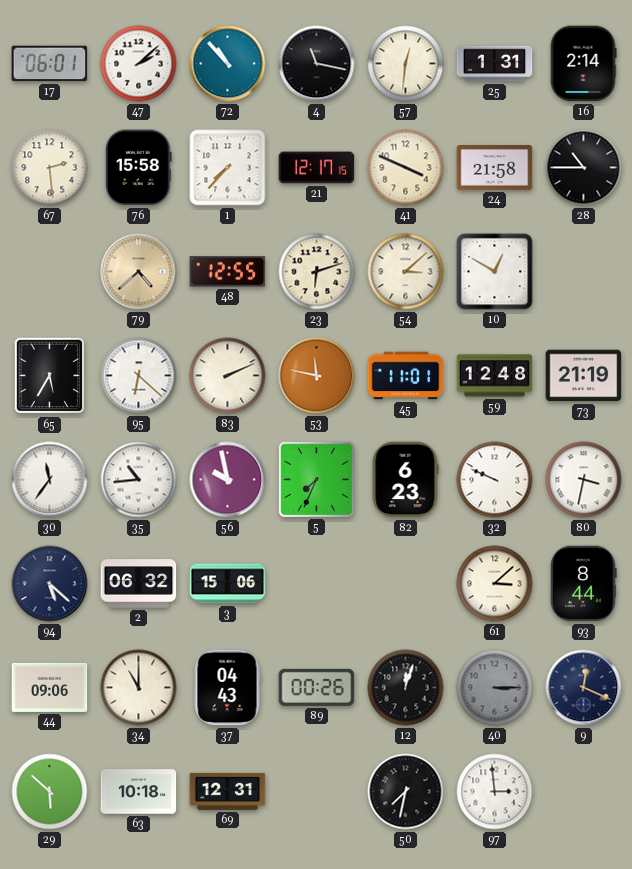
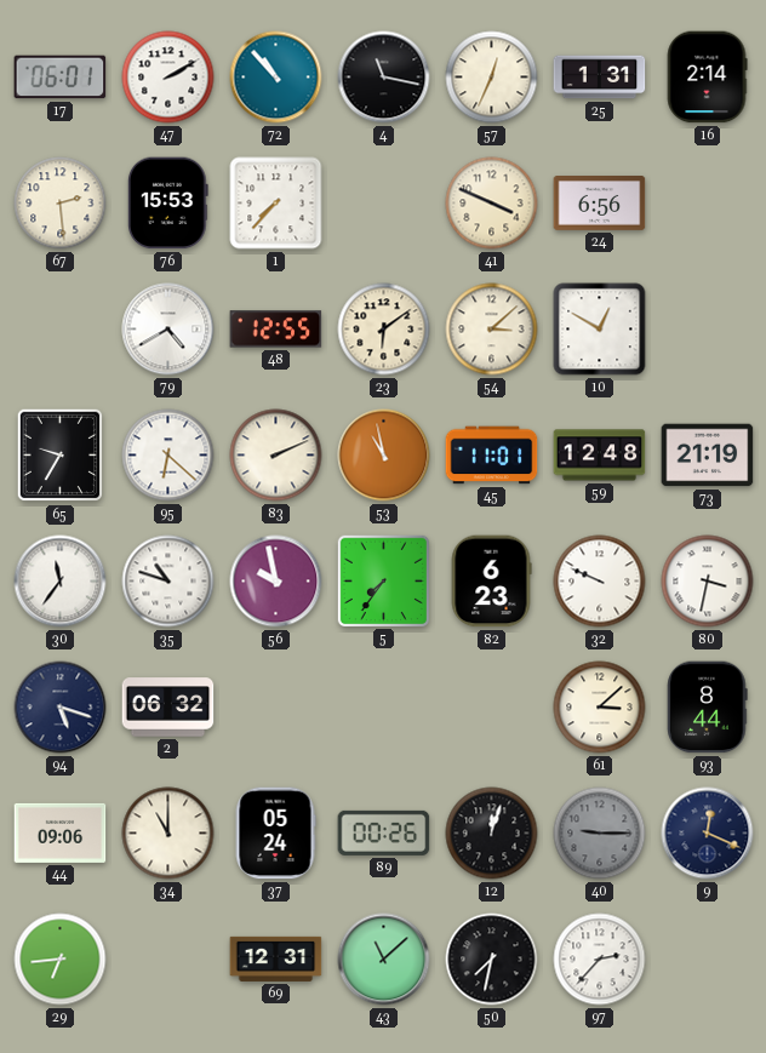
47: 2:08 -> 2:10
57: 12:31 -> 12:34
76: 15:58 -> 15:53
21: 12:17 -> none
24: 21:58 -> 6:56
28: 10:45 -> none
79: 4:38 -> 4:40
79 dial: champagne -> white
23: 6:12 -> 6:09
65: 5:35 -> 9:35
53: 11:47 -> 10:58
35: 10:44 -> 10:48
5: 7:34 -> 7:36
94: 5:22 -> 5:18
3: 15:06 -> none
37: 04:43 -> 05:24
40: 3:15 -> 9:15
29: 5:52 -> 6:44
63: 10:18 -> none
43: none -> 11:08
97: 2:59 -> 2:37
